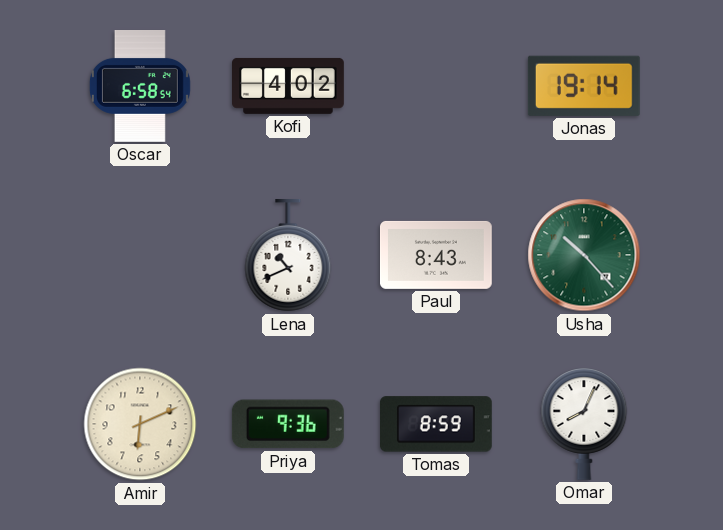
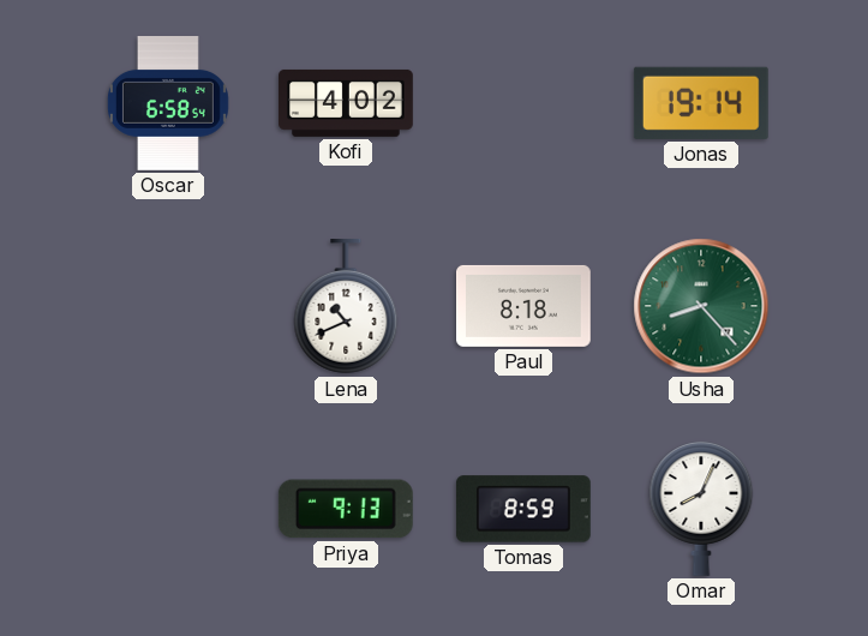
Paul: 8:43 -> 8:18
Usha: 10:23 -> 8:23
Amir: 6:11 -> none
Priya: 9:36 -> 9:13
